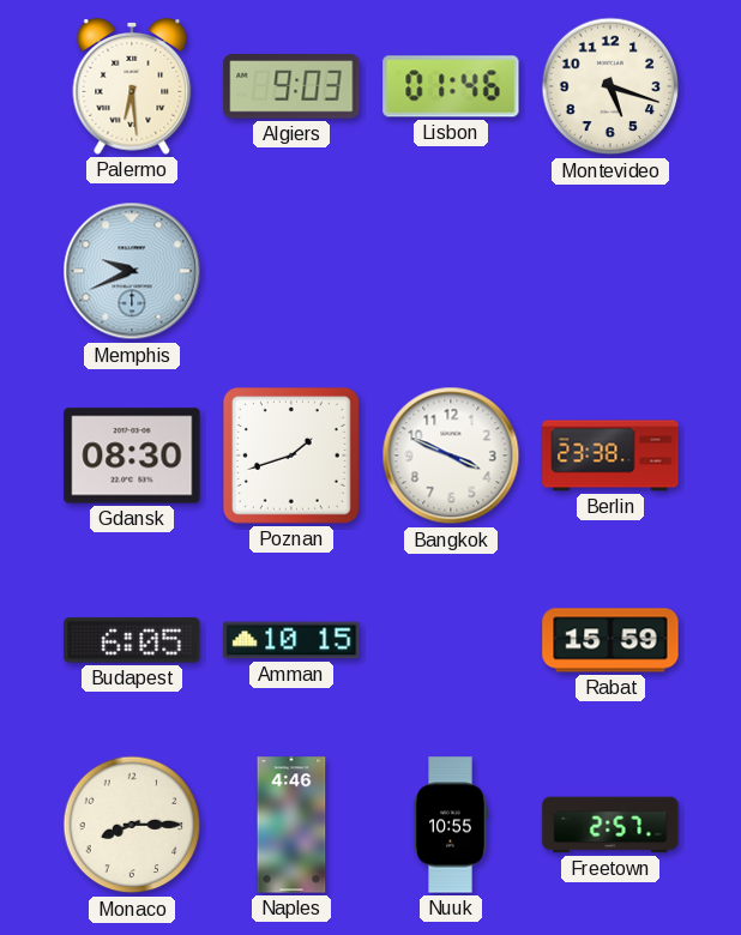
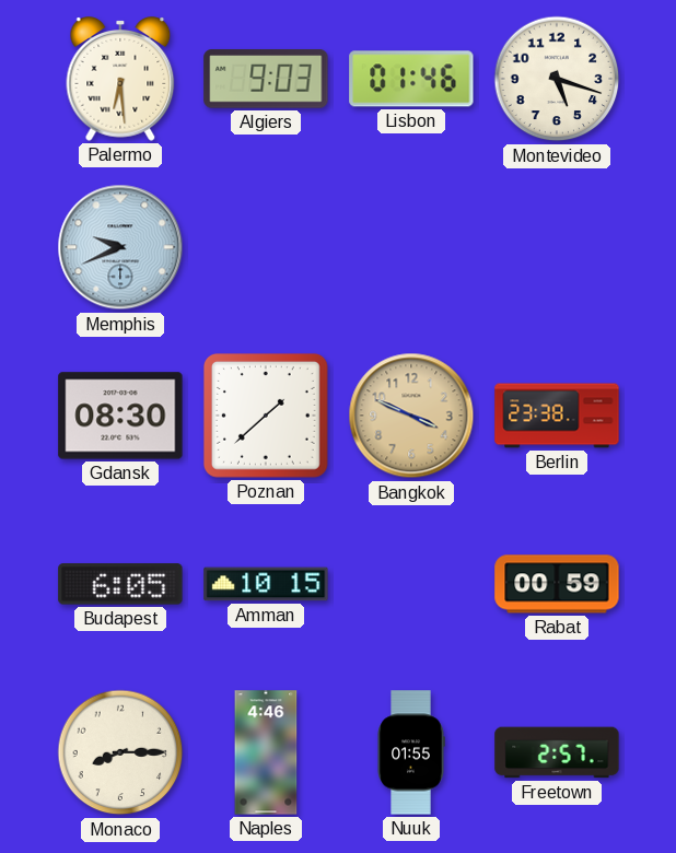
Poznan: 1:42 -> 1:38
Bangkok dial: white -> champagne
Rabat: 15:59 -> 00:59
Nuuk: 10:55 -> 01:55
